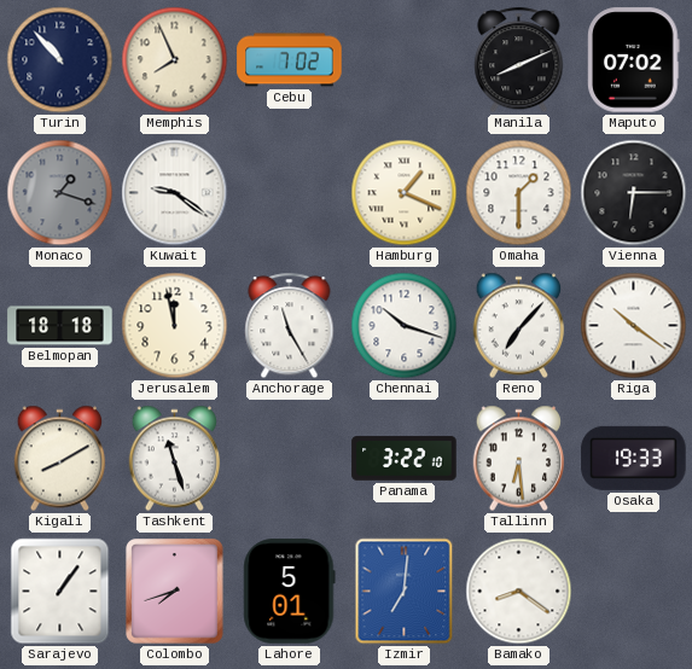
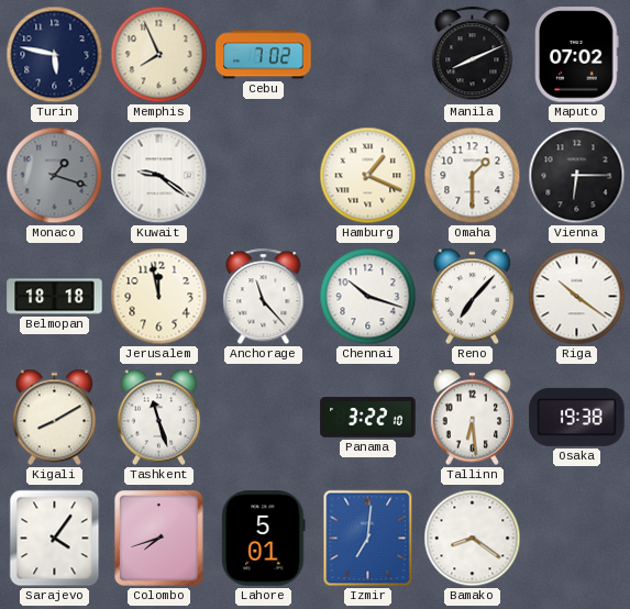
Turin: 10:53 -> 5:47
Anchorage: 11:25 -> 11:23
Osaka: 19:33 -> 19:38
Sarajevo: 1:06 -> 4:06
